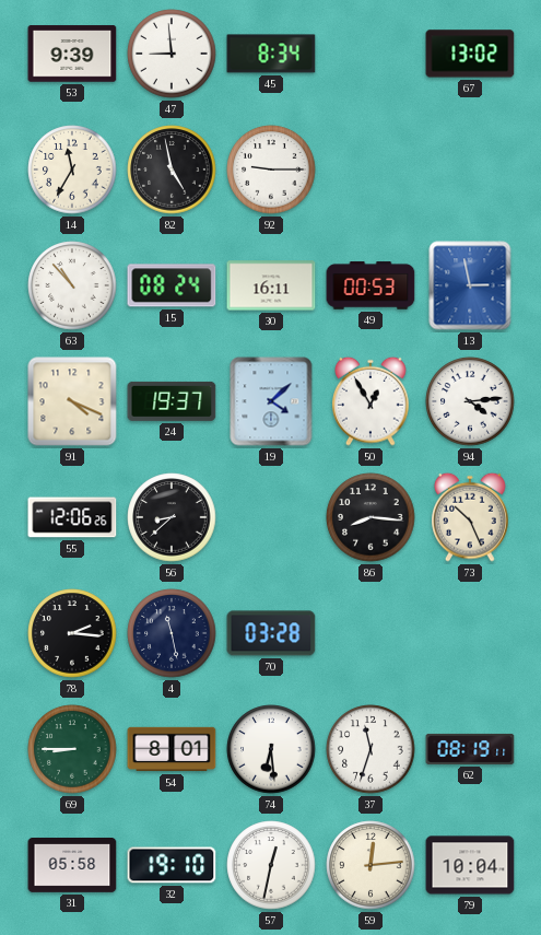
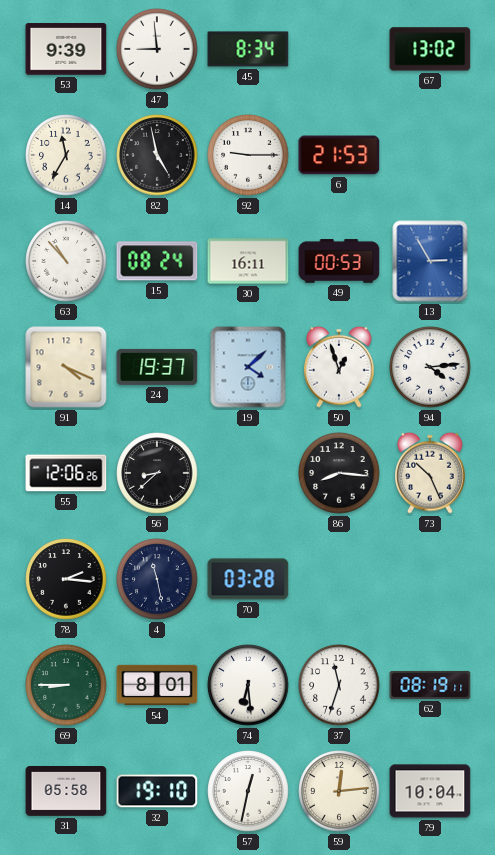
6: none -> 21:53
13: 2:58 -> 2:55
50: 12:55 -> 12:57
